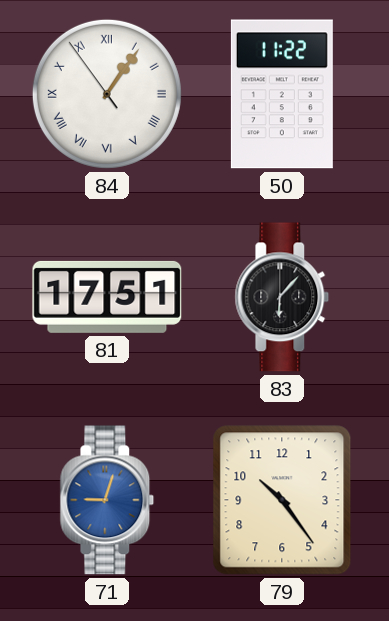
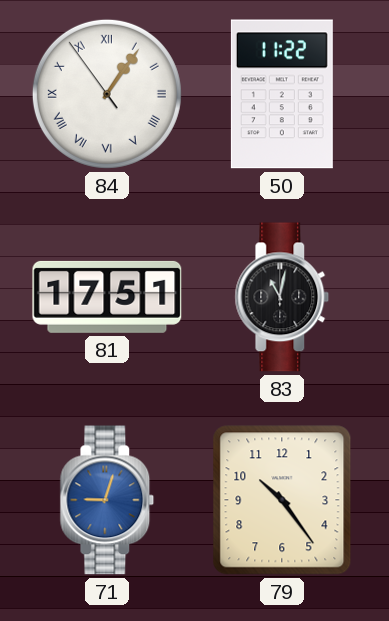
83: 6:07 -> 11:02
